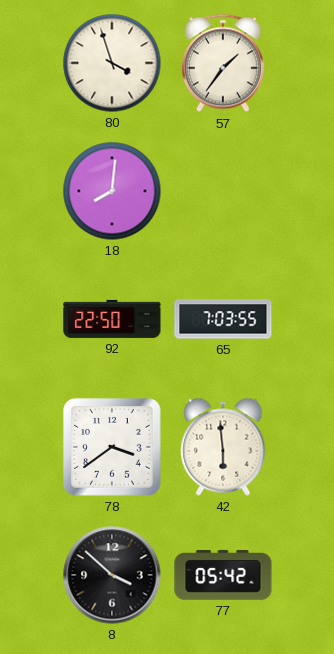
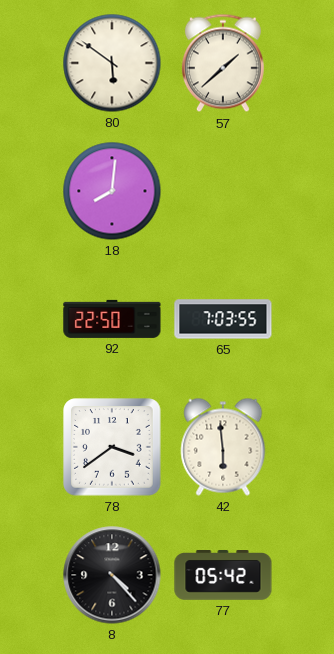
80: 3:57 -> 5:51
57: 1:36 -> 1:38
8: 3:52 -> 4:23
